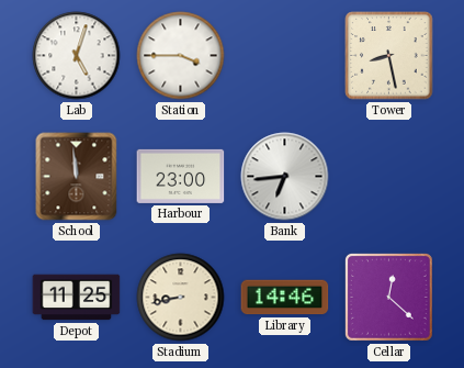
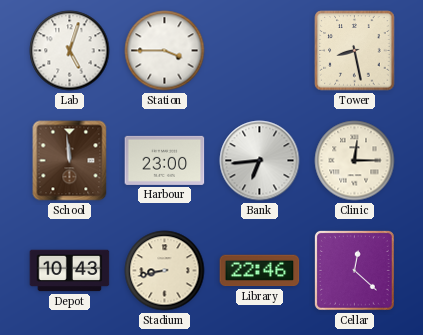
Clinic: none -> 12:15
Depot: 11:25 -> 10:43
Library: 14:46 -> 22:46
